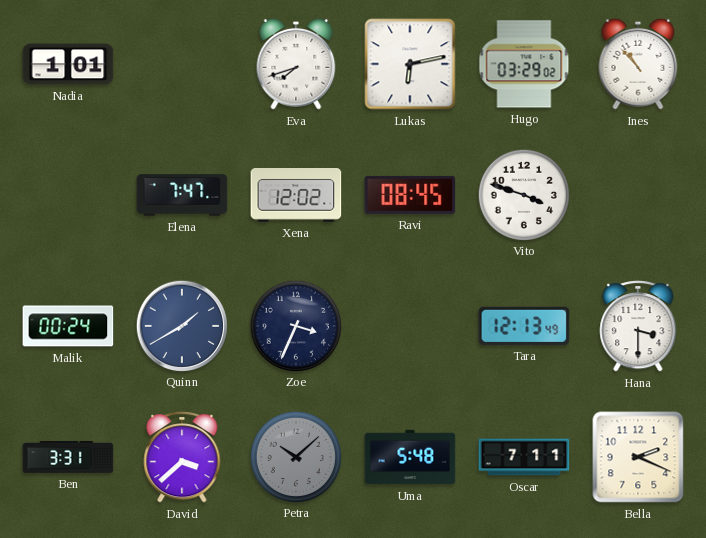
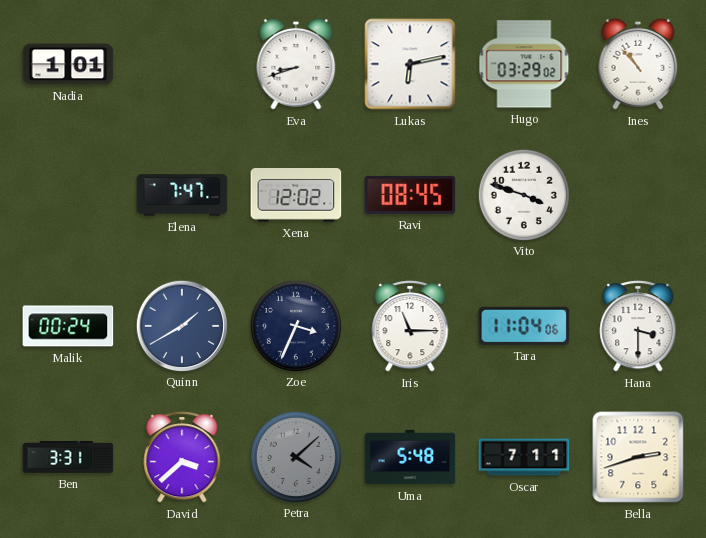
Eva: 7:42 -> 8:42
Iris: none -> 11:15
Tara: 12:13 -> 11:04
Petra: 10:08 -> 4:08
Bella: 2:19 -> 2:42
